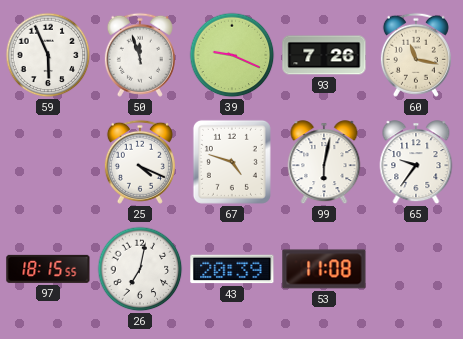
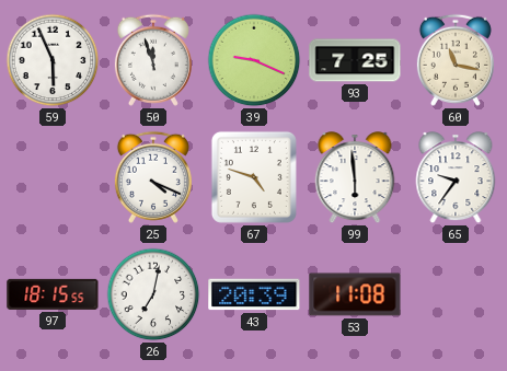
93: 7:26 -> 7:25
99: 6:02 -> 5:59
